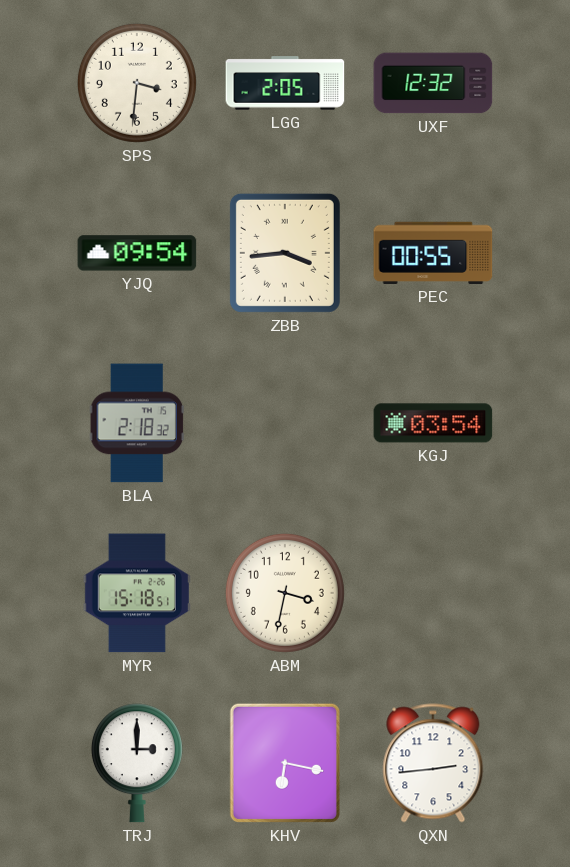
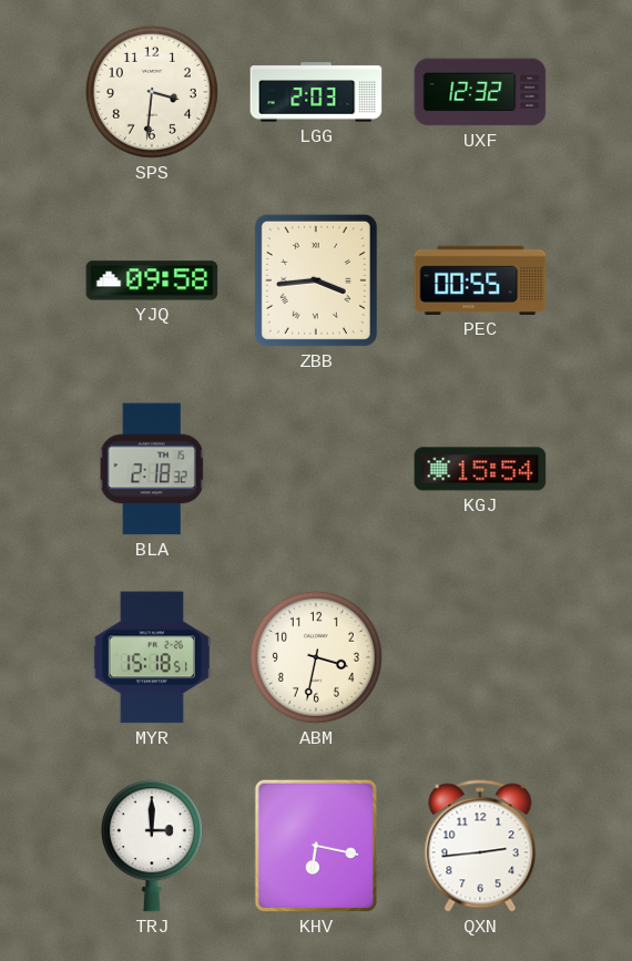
LGG: 2:05 -> 2:03
YJQ: 09:54 -> 09:58
KGJ: 03:54 -> 15:54
